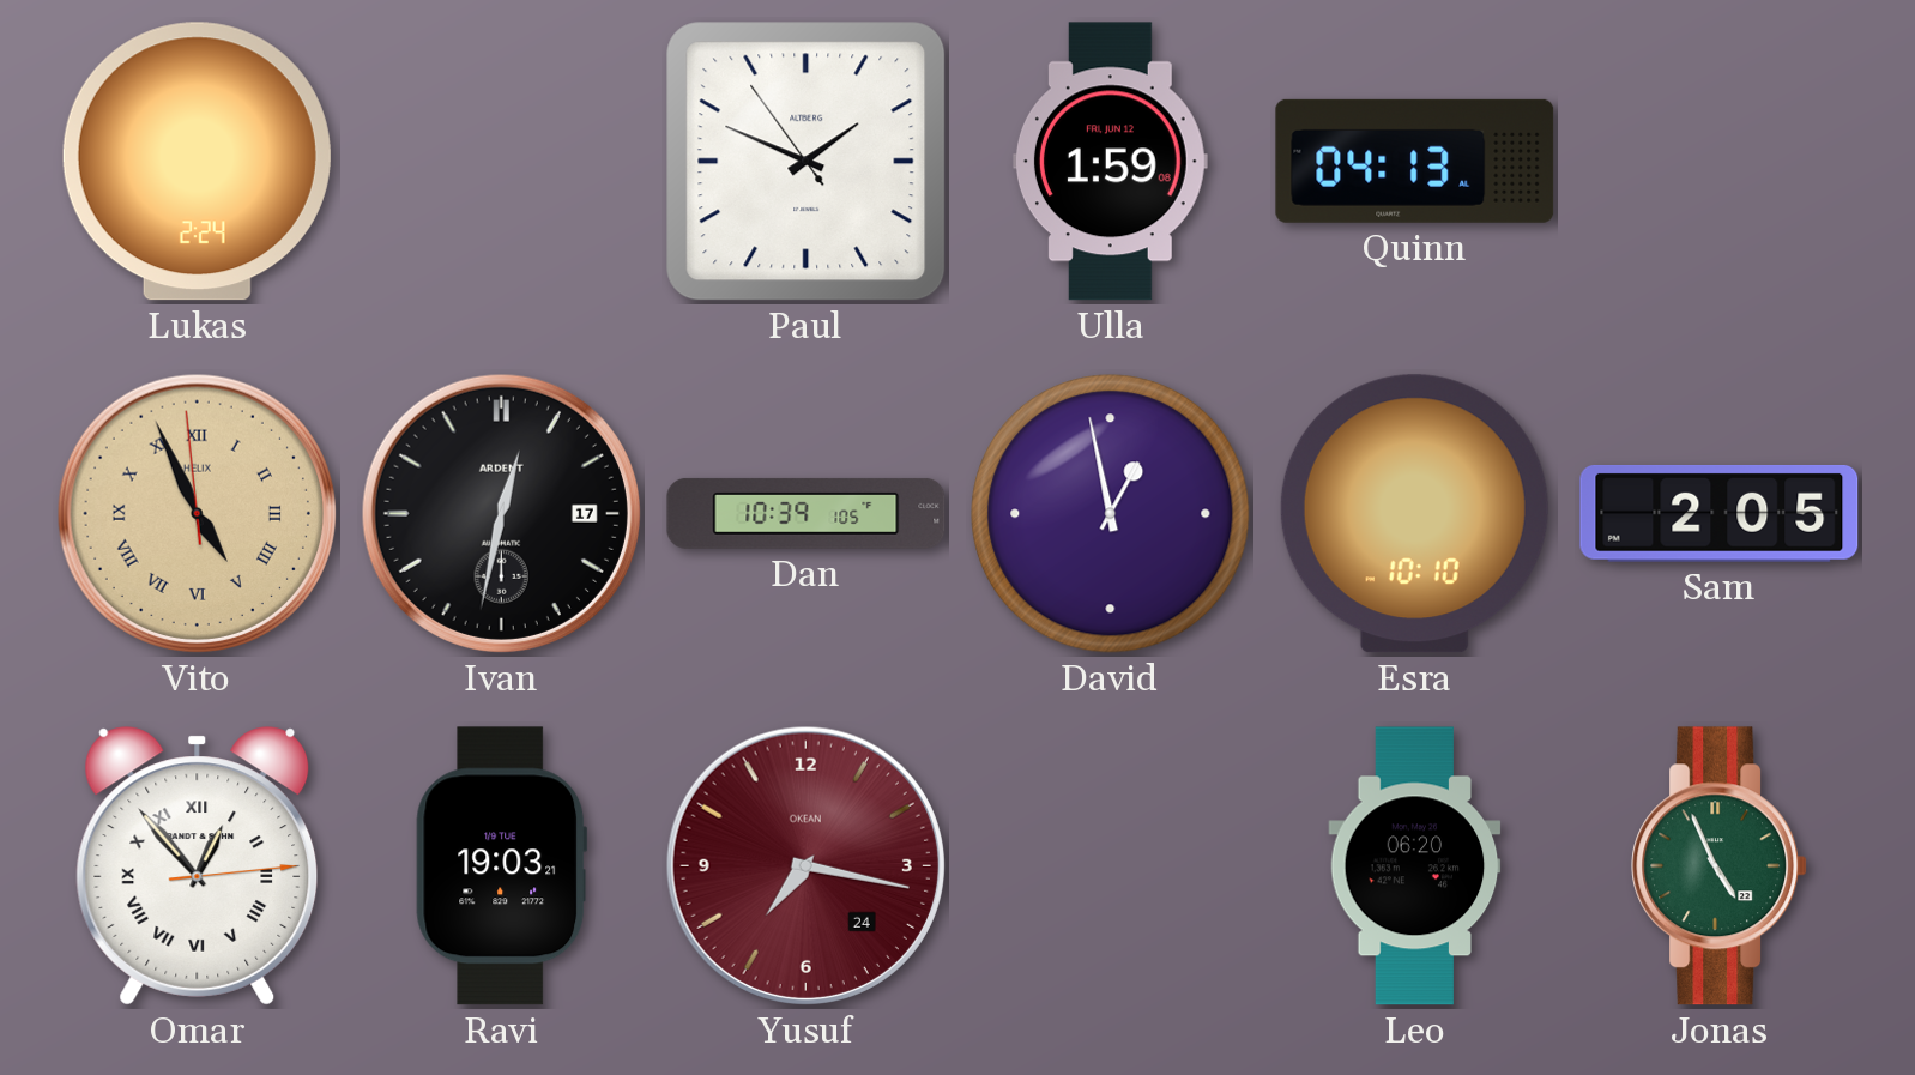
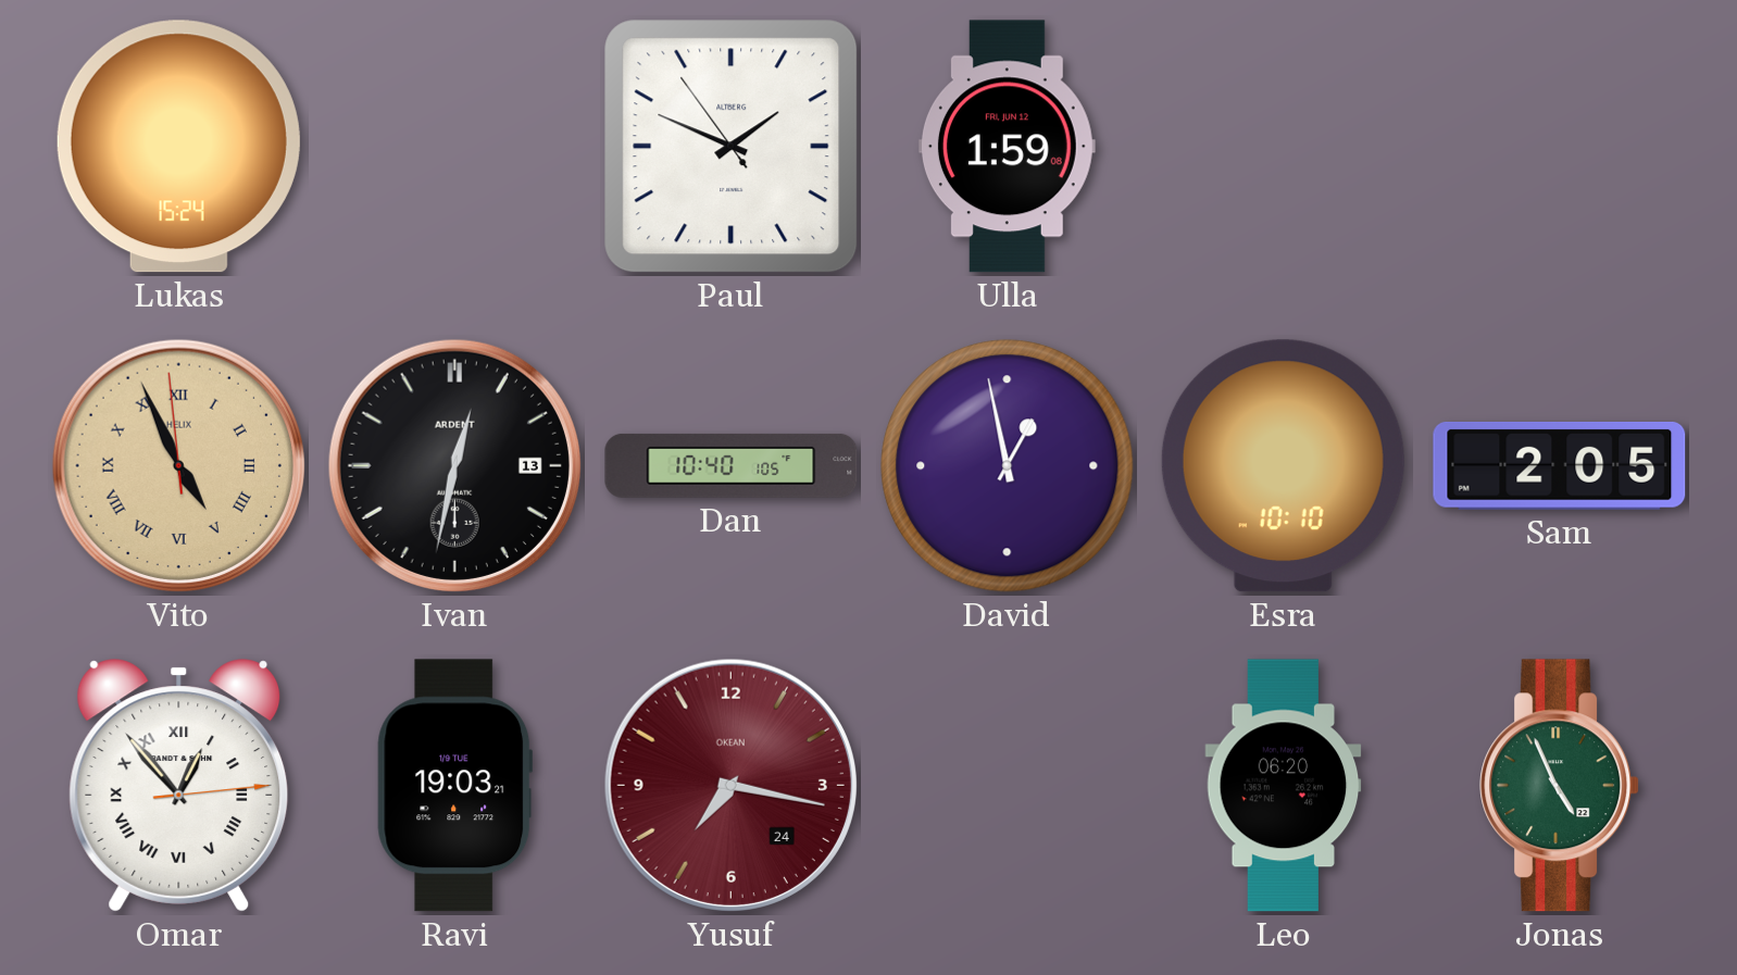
Lukas: 2:24 -> 15:24
Quinn: 04:13 -> none
Ivan date: 17 -> 13
Dan: 10:39 -> 10:40
